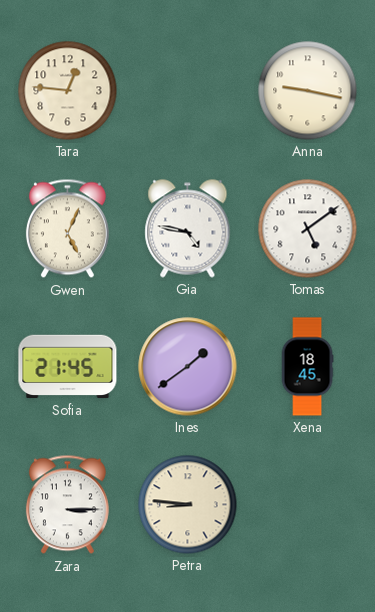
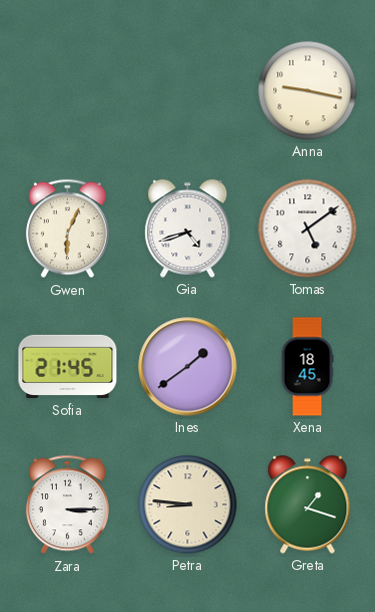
Tara: 12:46 -> none
Gwen: 5:04 -> 6:04
Gia: 4:47 -> 4:42
Greta: none -> 1:18
